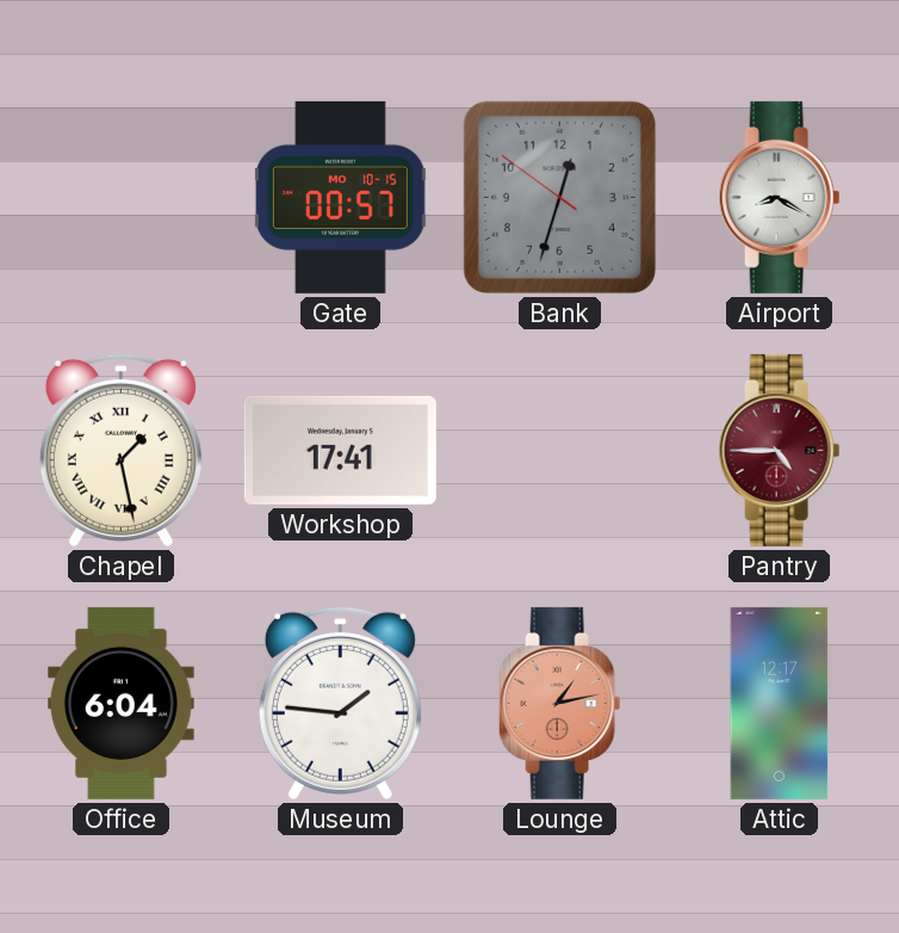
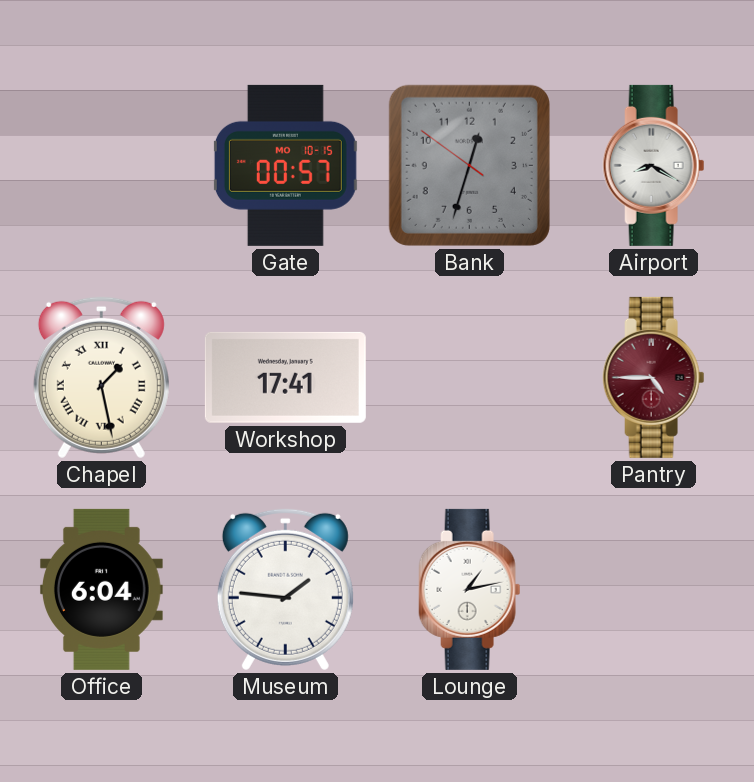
Lounge dial: salmon -> white
Attic: 12:17 -> none
